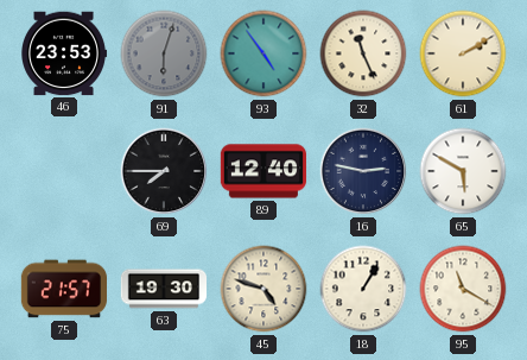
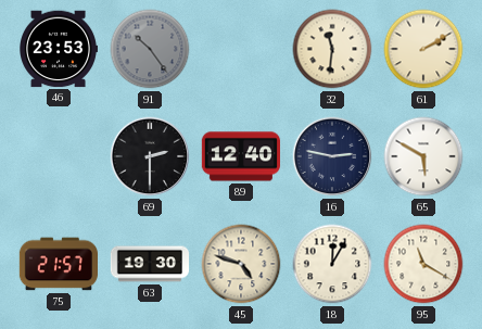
91: 6:03 -> 10:24
93: 4:54 -> none
32: 11:26 -> 11:31
69: 7:45 -> 2:30
18: 1:05 -> 12:05
